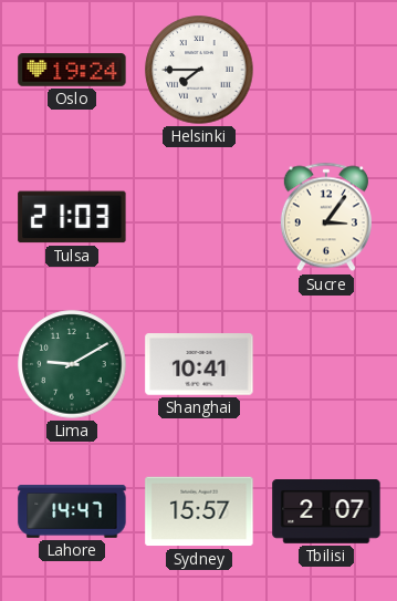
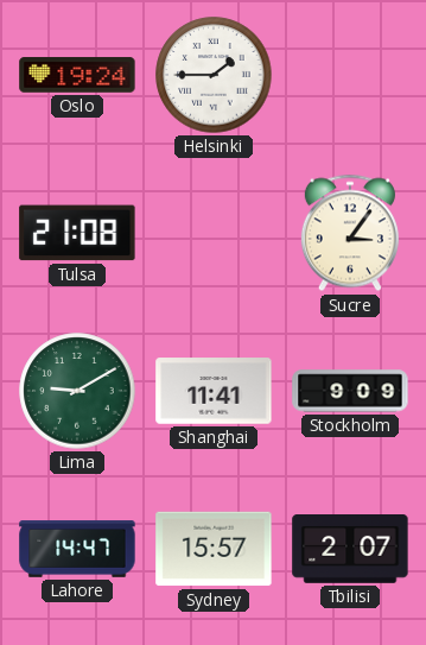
Helsinki: 7:45 -> 1:45
Tulsa: 21:03 -> 21:08
Shanghai: 10:41 -> 11:41
Stockholm: none -> 9:09
